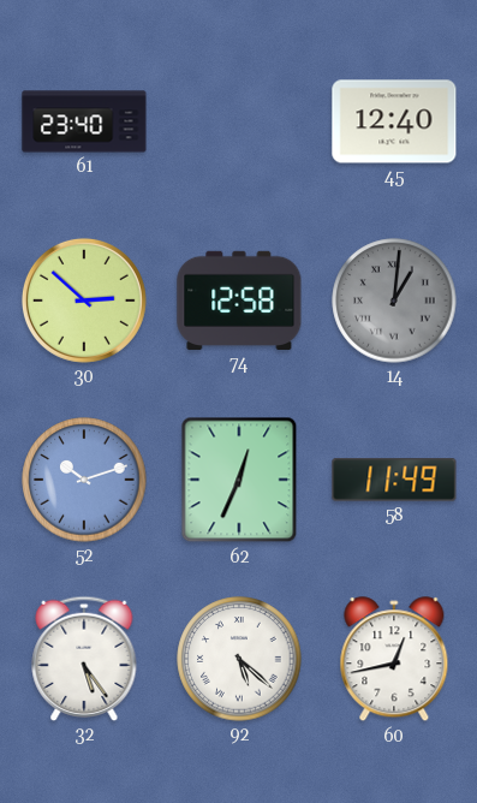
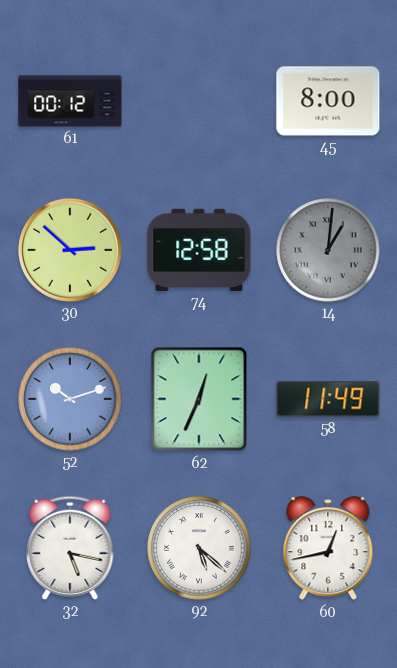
61: 23:40 -> 00:12
45: 12:40 -> 8:00
32: 5:24 -> 5:17
